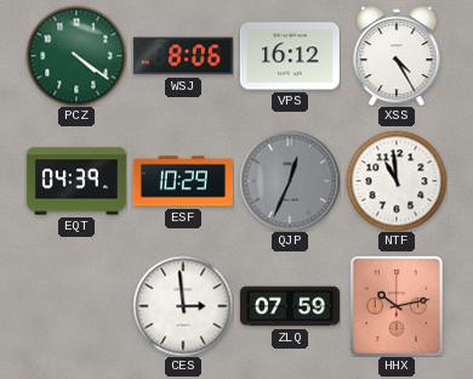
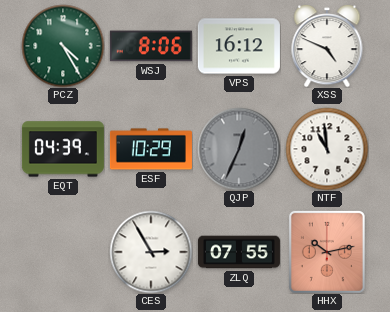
PCZ: 4:21 -> 4:25
XSS: 4:25 -> 4:49
CES: 2:59 -> 2:55
ZLQ: 07:59 -> 07:55
